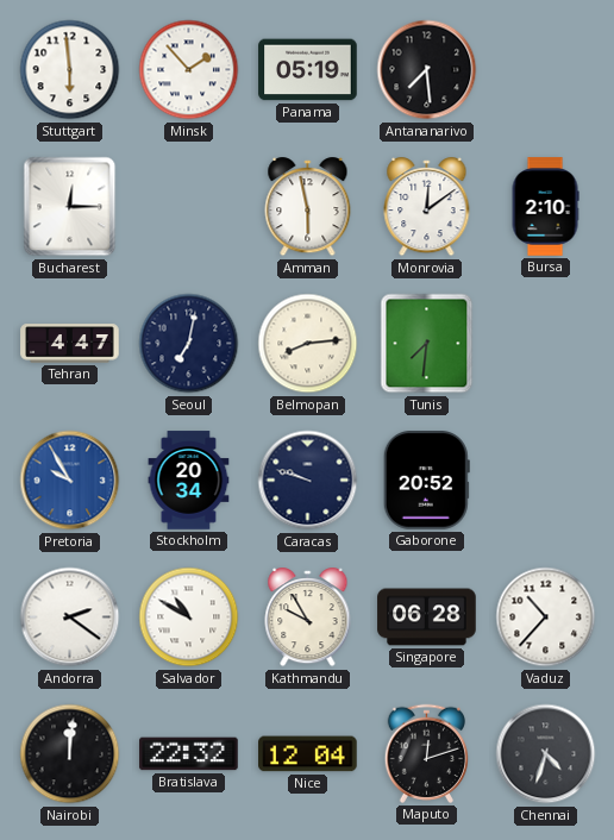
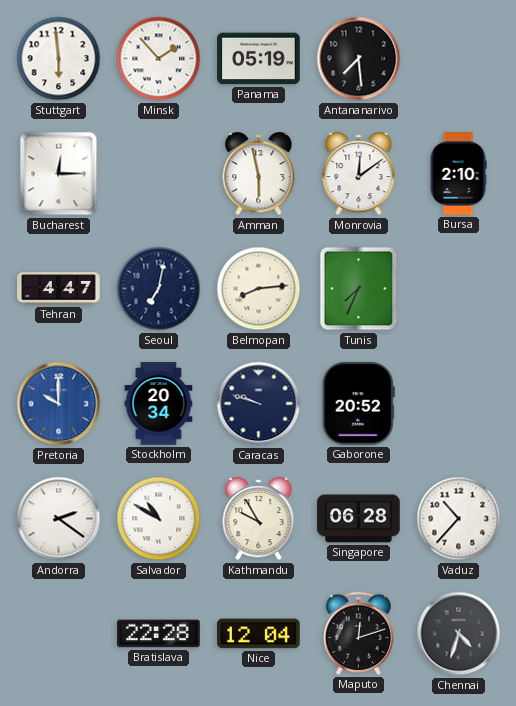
Tunis: 7:31 -> 7:34
Pretoria: 9:55 -> 10:00
Nairobi: 12:01 -> none
Bratislava: 22:32 -> 22:28
